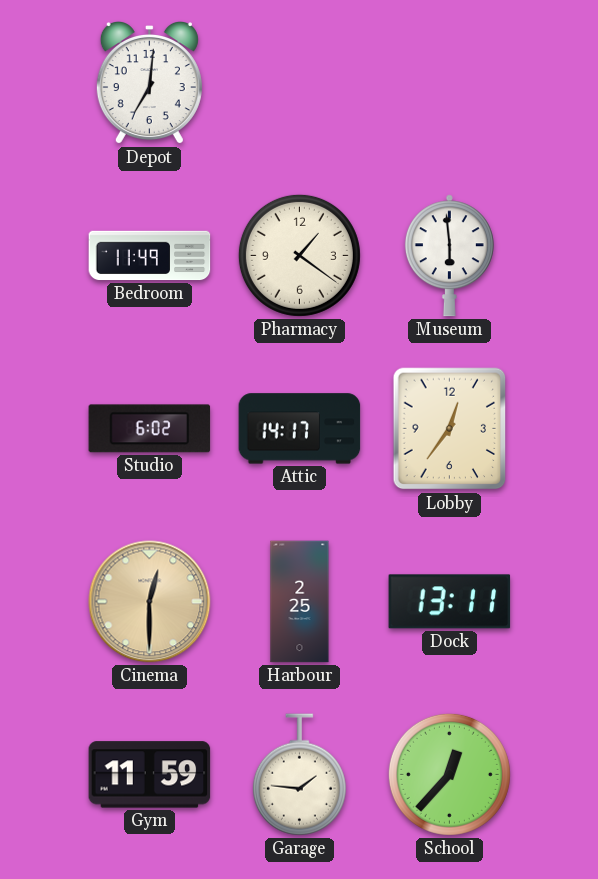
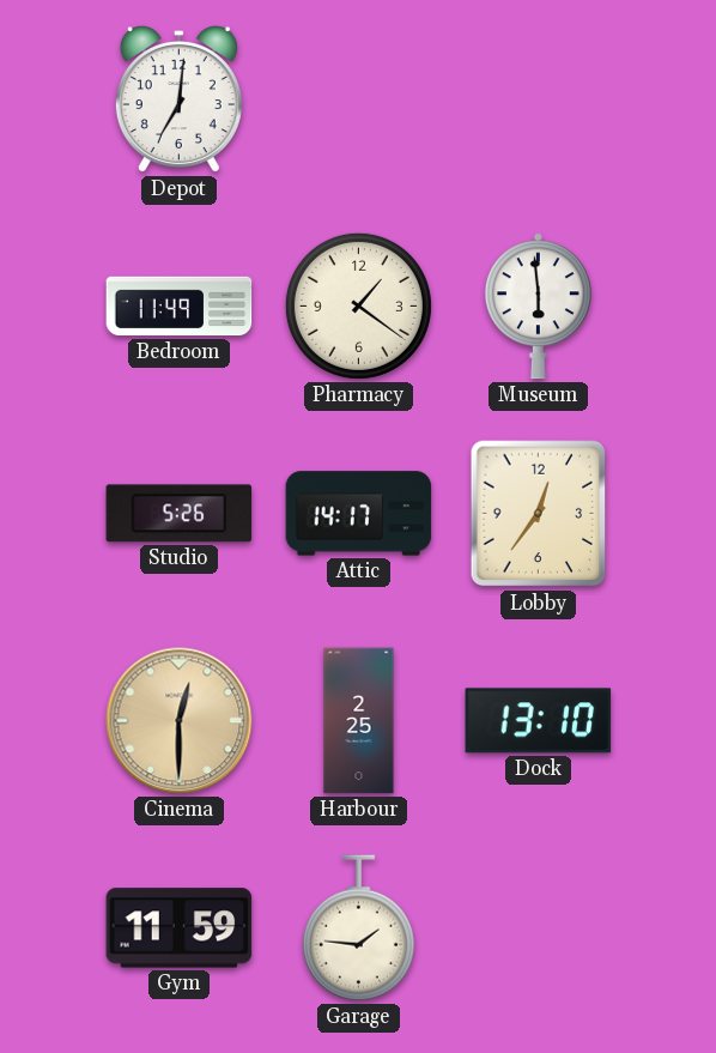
Studio: 6:02 -> 5:26
Dock: 13:11 -> 13:10
School: 12:37 -> none
